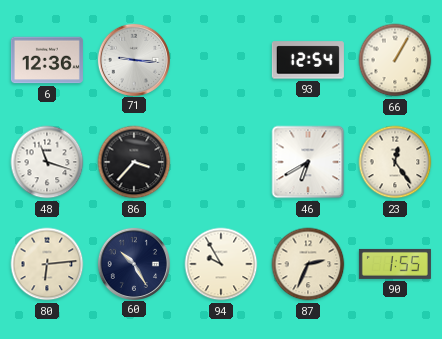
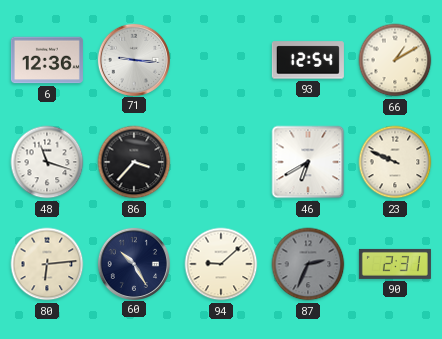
66: 1:05 -> 1:10
23: 12:24 -> 9:49
94: 9:55 -> 9:08
87 dial: cream -> grey
90: 1:55 -> 2:31
